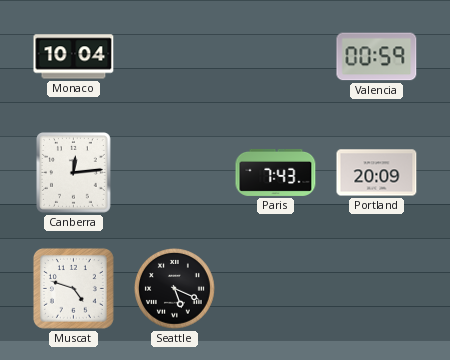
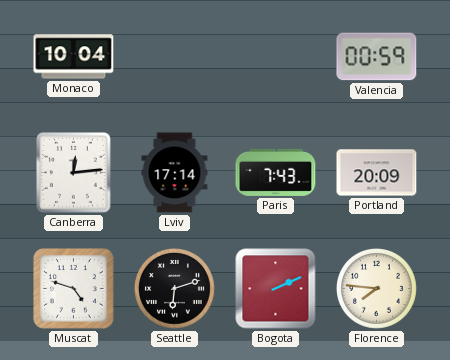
Lviv: none -> 17:14
Seattle: 5:19 -> 6:12
Bogota: none -> 2:11
Florence: none -> 7:46
